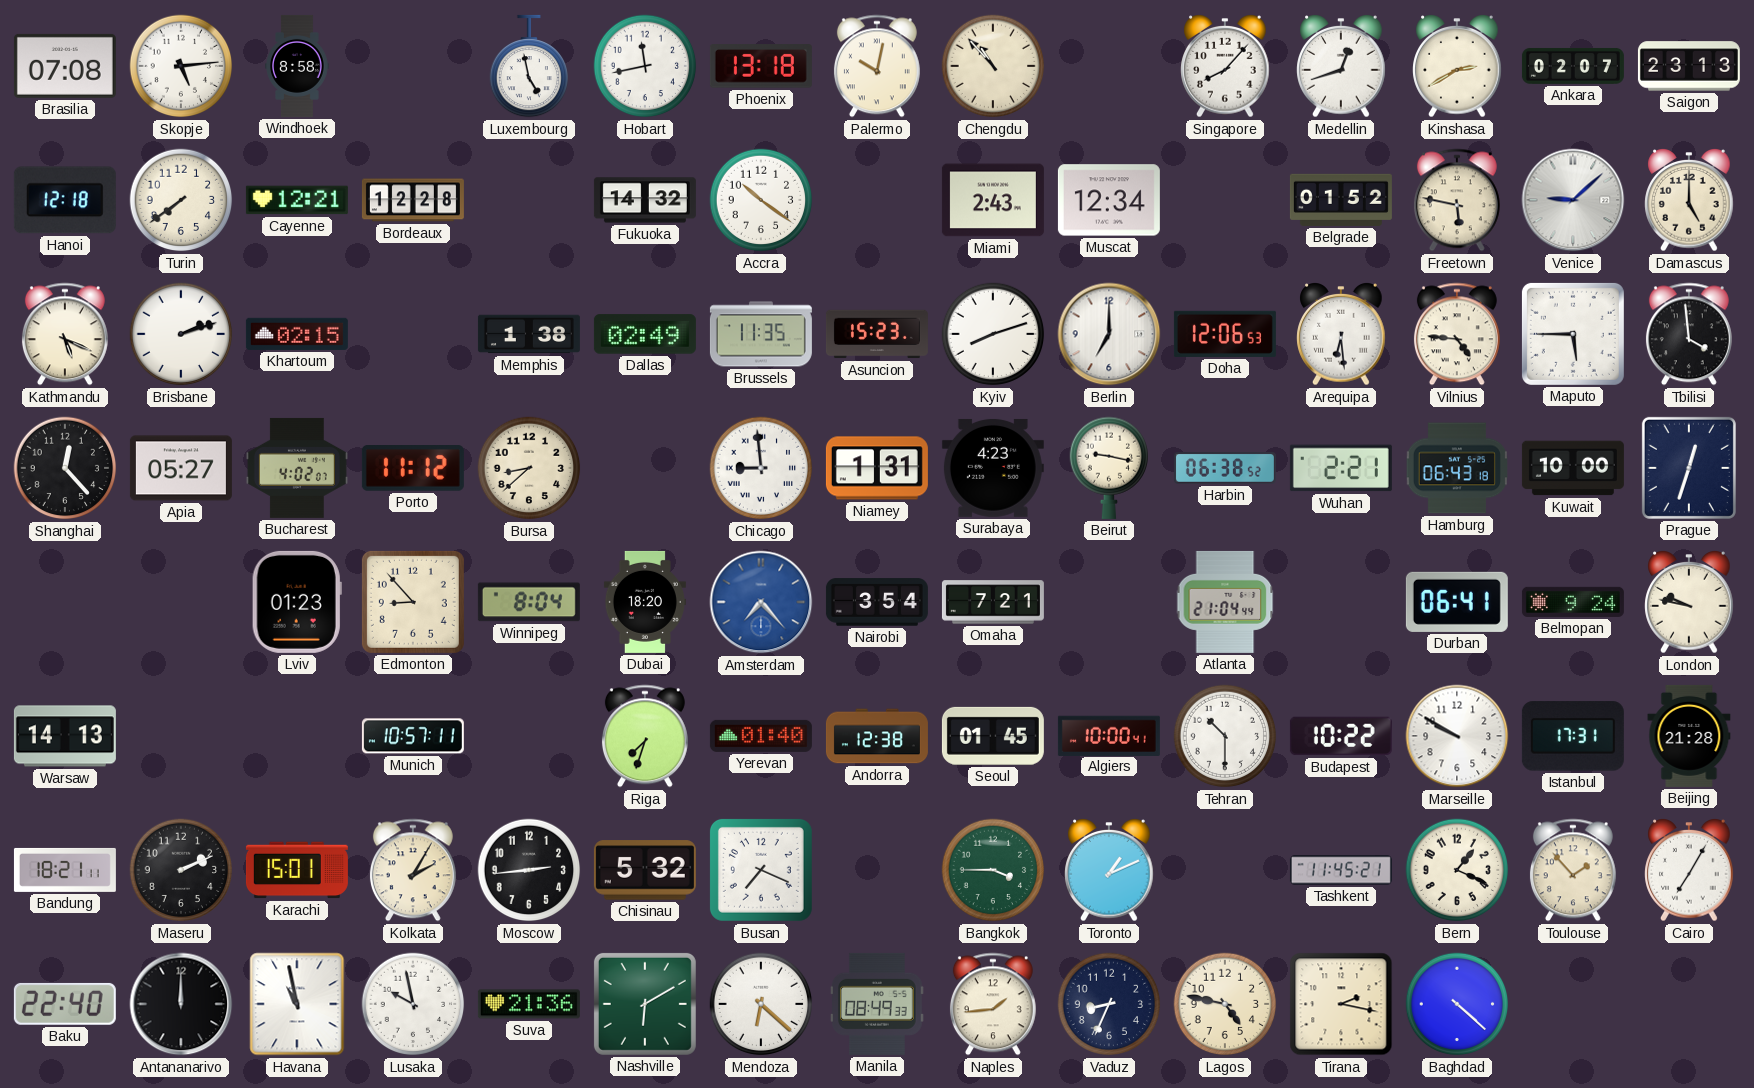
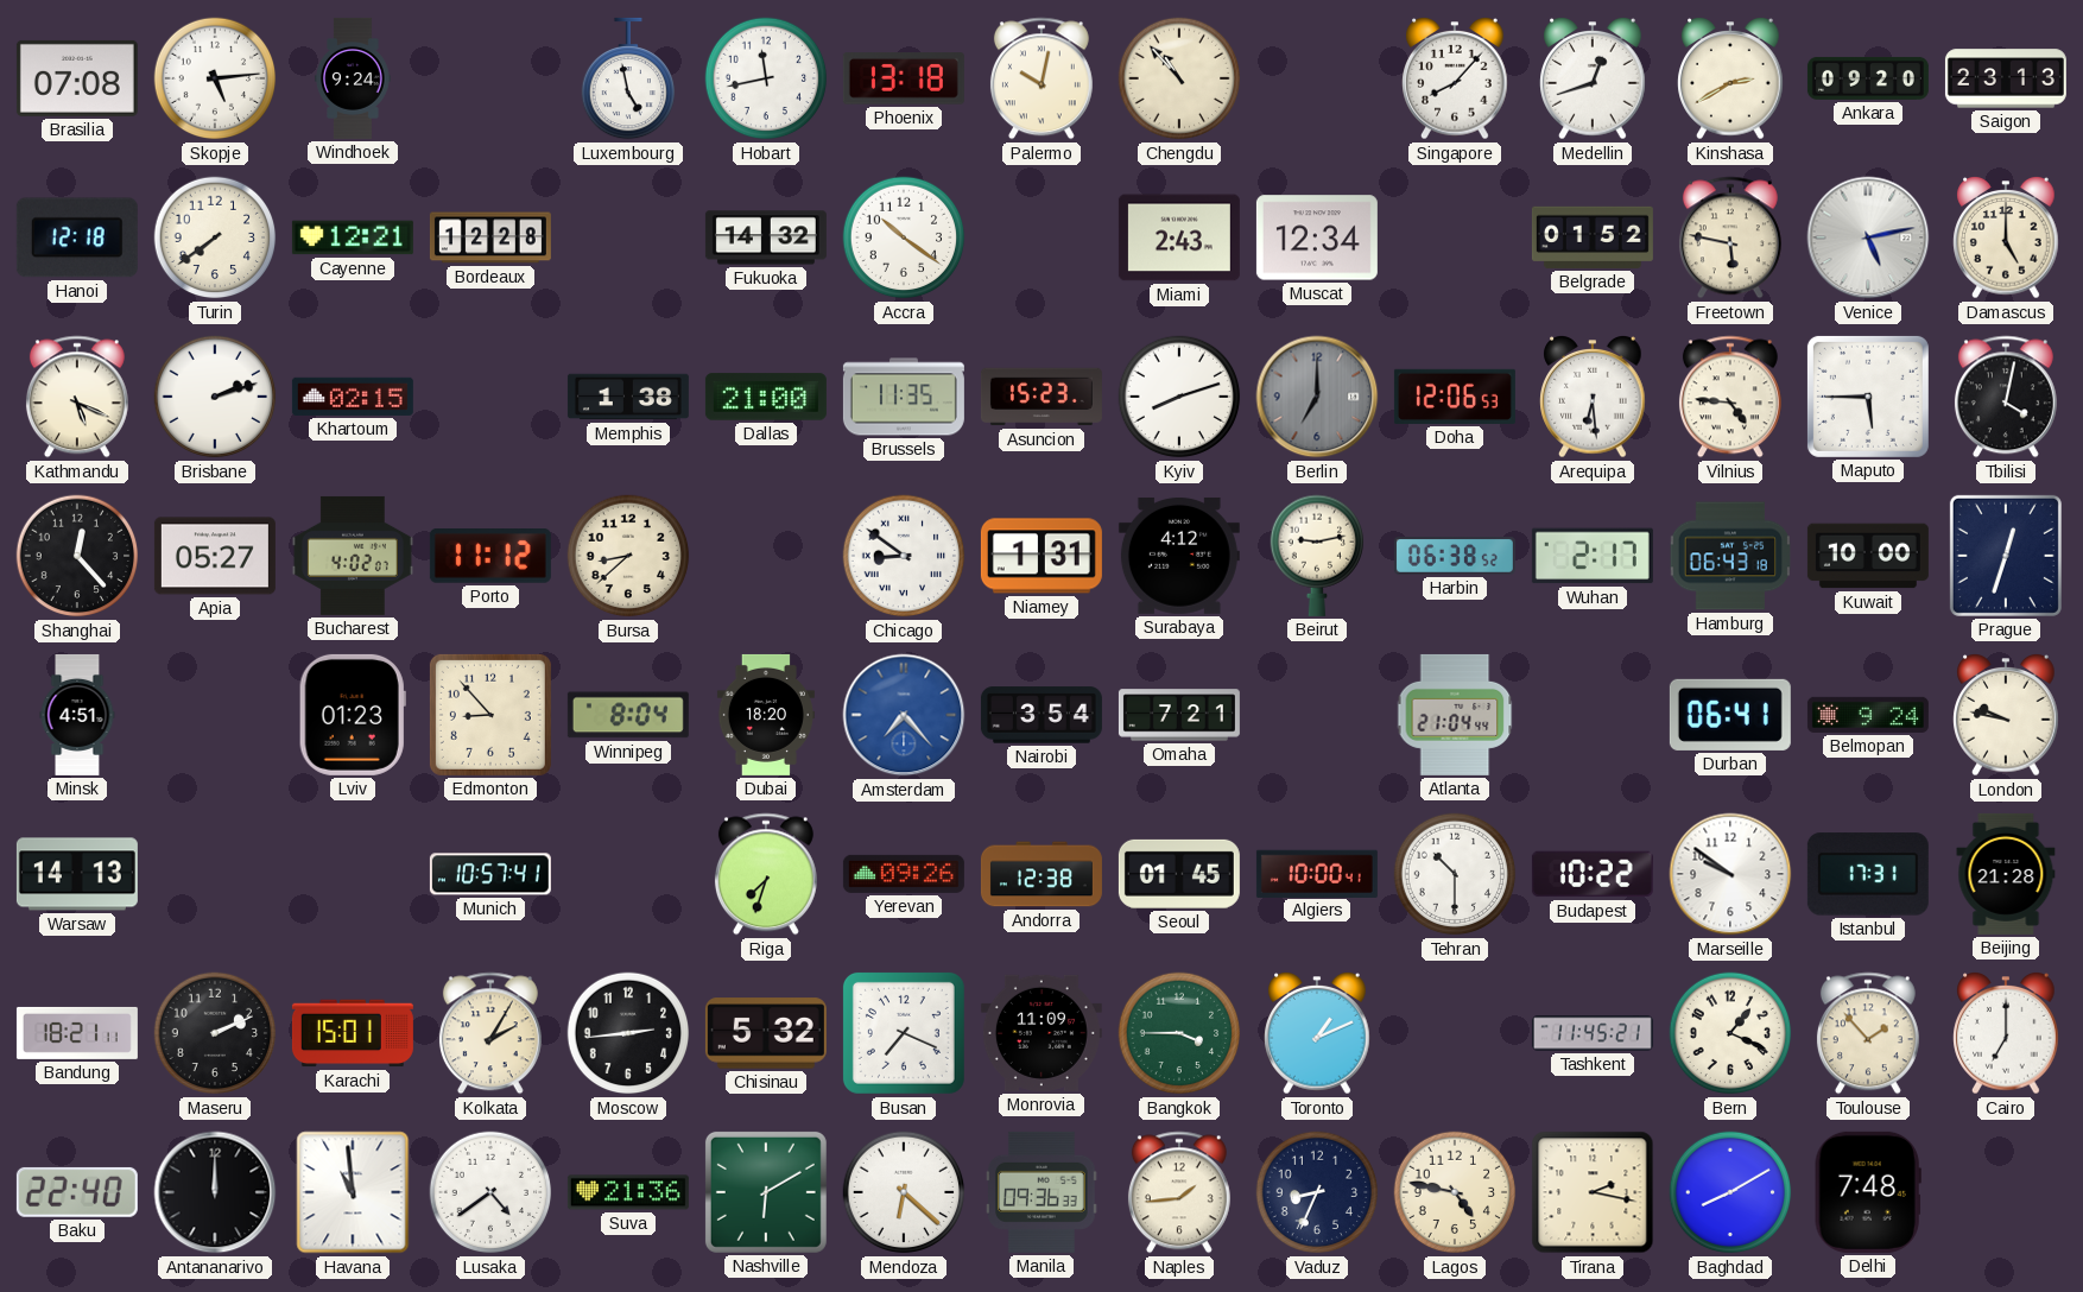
Windhoek: 8:58 -> 9:24
Ankara: 02:07 -> 09:20
Venice: 9:08 -> 5:13
Dallas: 02:49 -> 21:00
Berlin dial: white -> grey
Tbilisi: 3:59 -> 4:02
Chicago: 8:59 -> 8:51
Surabaya: 4:23 -> 4:12
Beirut: 9:17 -> 9:13
Wuhan: 2:21 -> 2:17
Minsk: none -> 4:51
Munich: 10:57:11 -> 10:57:41
Yerevan: 01:40 -> 09:26
Marseille: 9:50 -> 9:51
Monrovia: none -> 11:09
Cairo: 7:05 -> 7:00
Havana: 10:58 -> 10:59
Lusaka: 9:58 -> 4:39
Manila: 08:49 -> 09:36
Baghdad: 4:22 -> 8:10
Delhi: none -> 7:48
